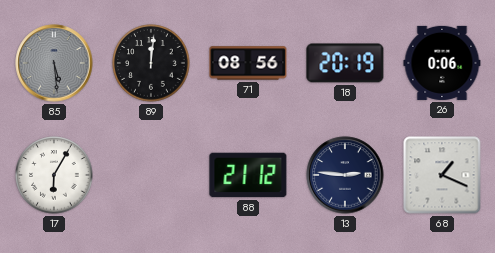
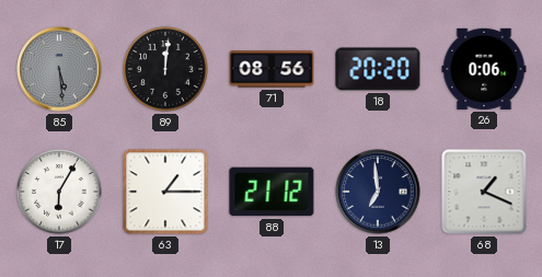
18: 20:19 -> 20:20
63: none -> 1:15
13: 2:46 -> 6:59
